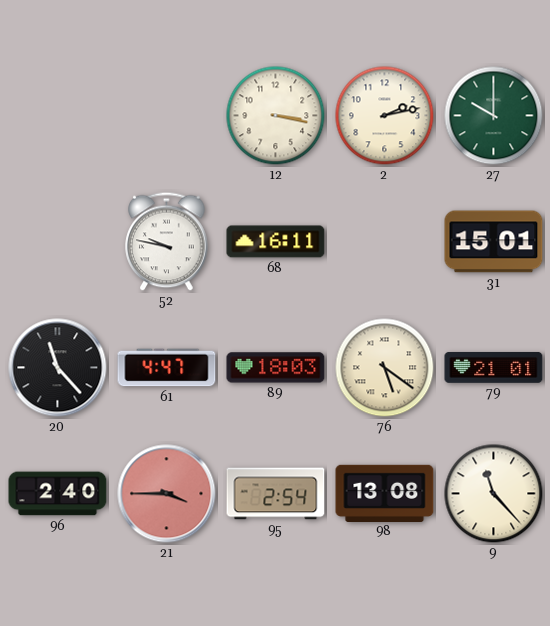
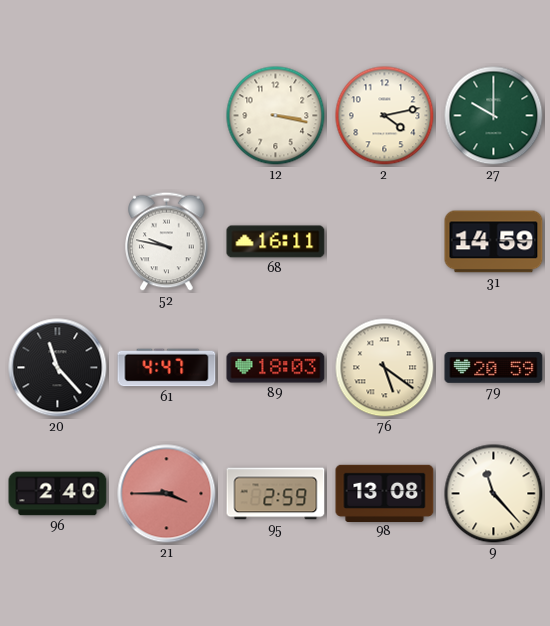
2: 2:13 -> 4:13
31: 15:01 -> 14:59
79: 21:01 -> 20:59
95: 2:54 -> 2:59
